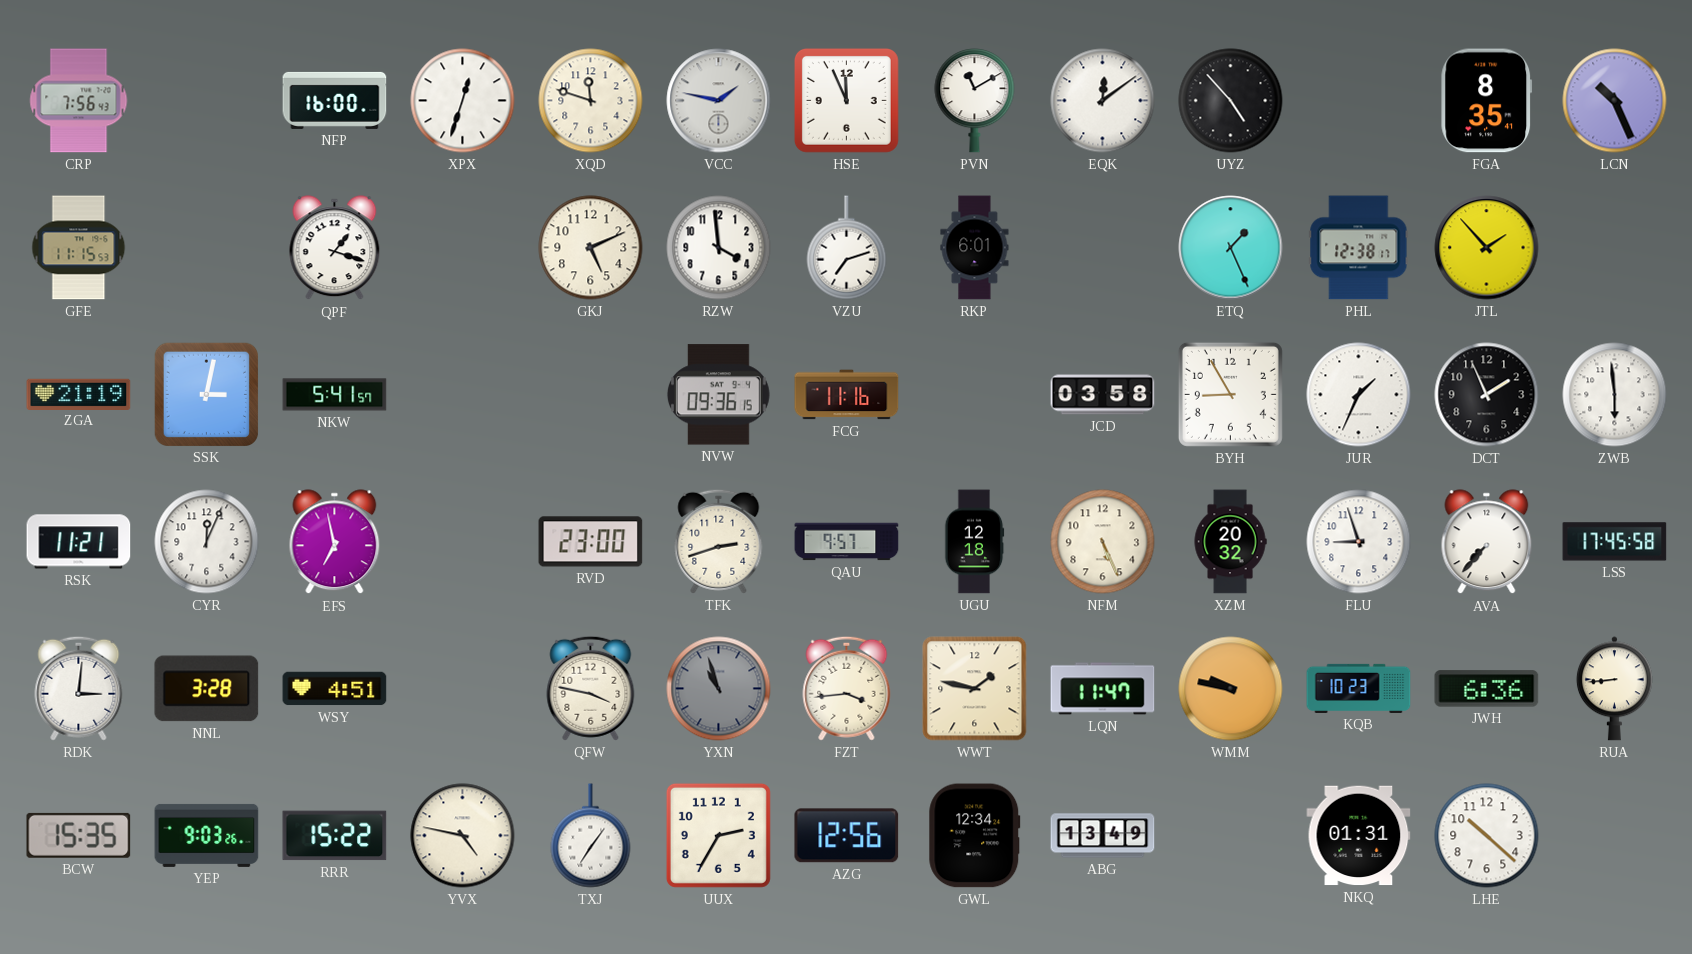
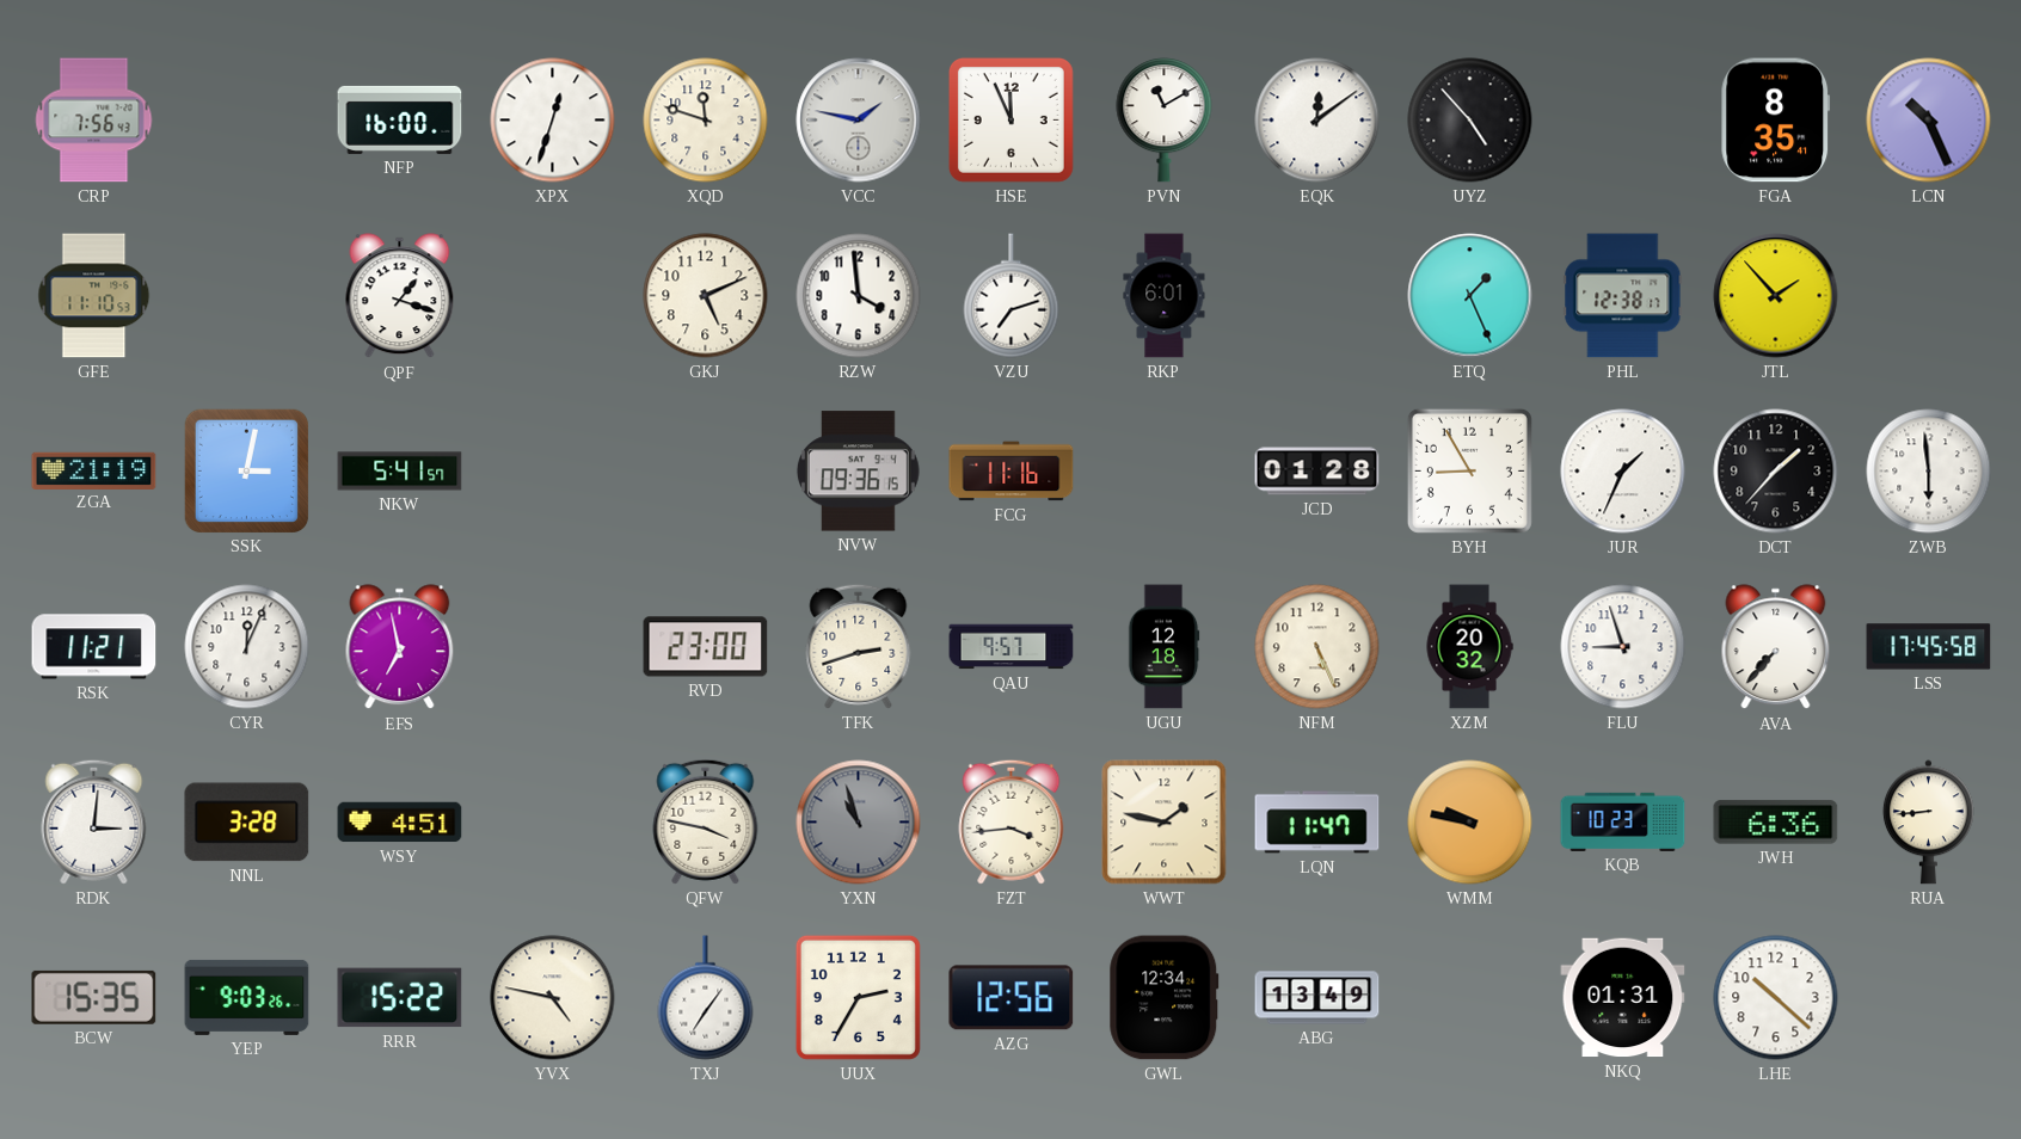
GFE: 11:15 -> 11:10
JCD: 03:58 -> 01:28
DCT: 1:56 -> 1:37
